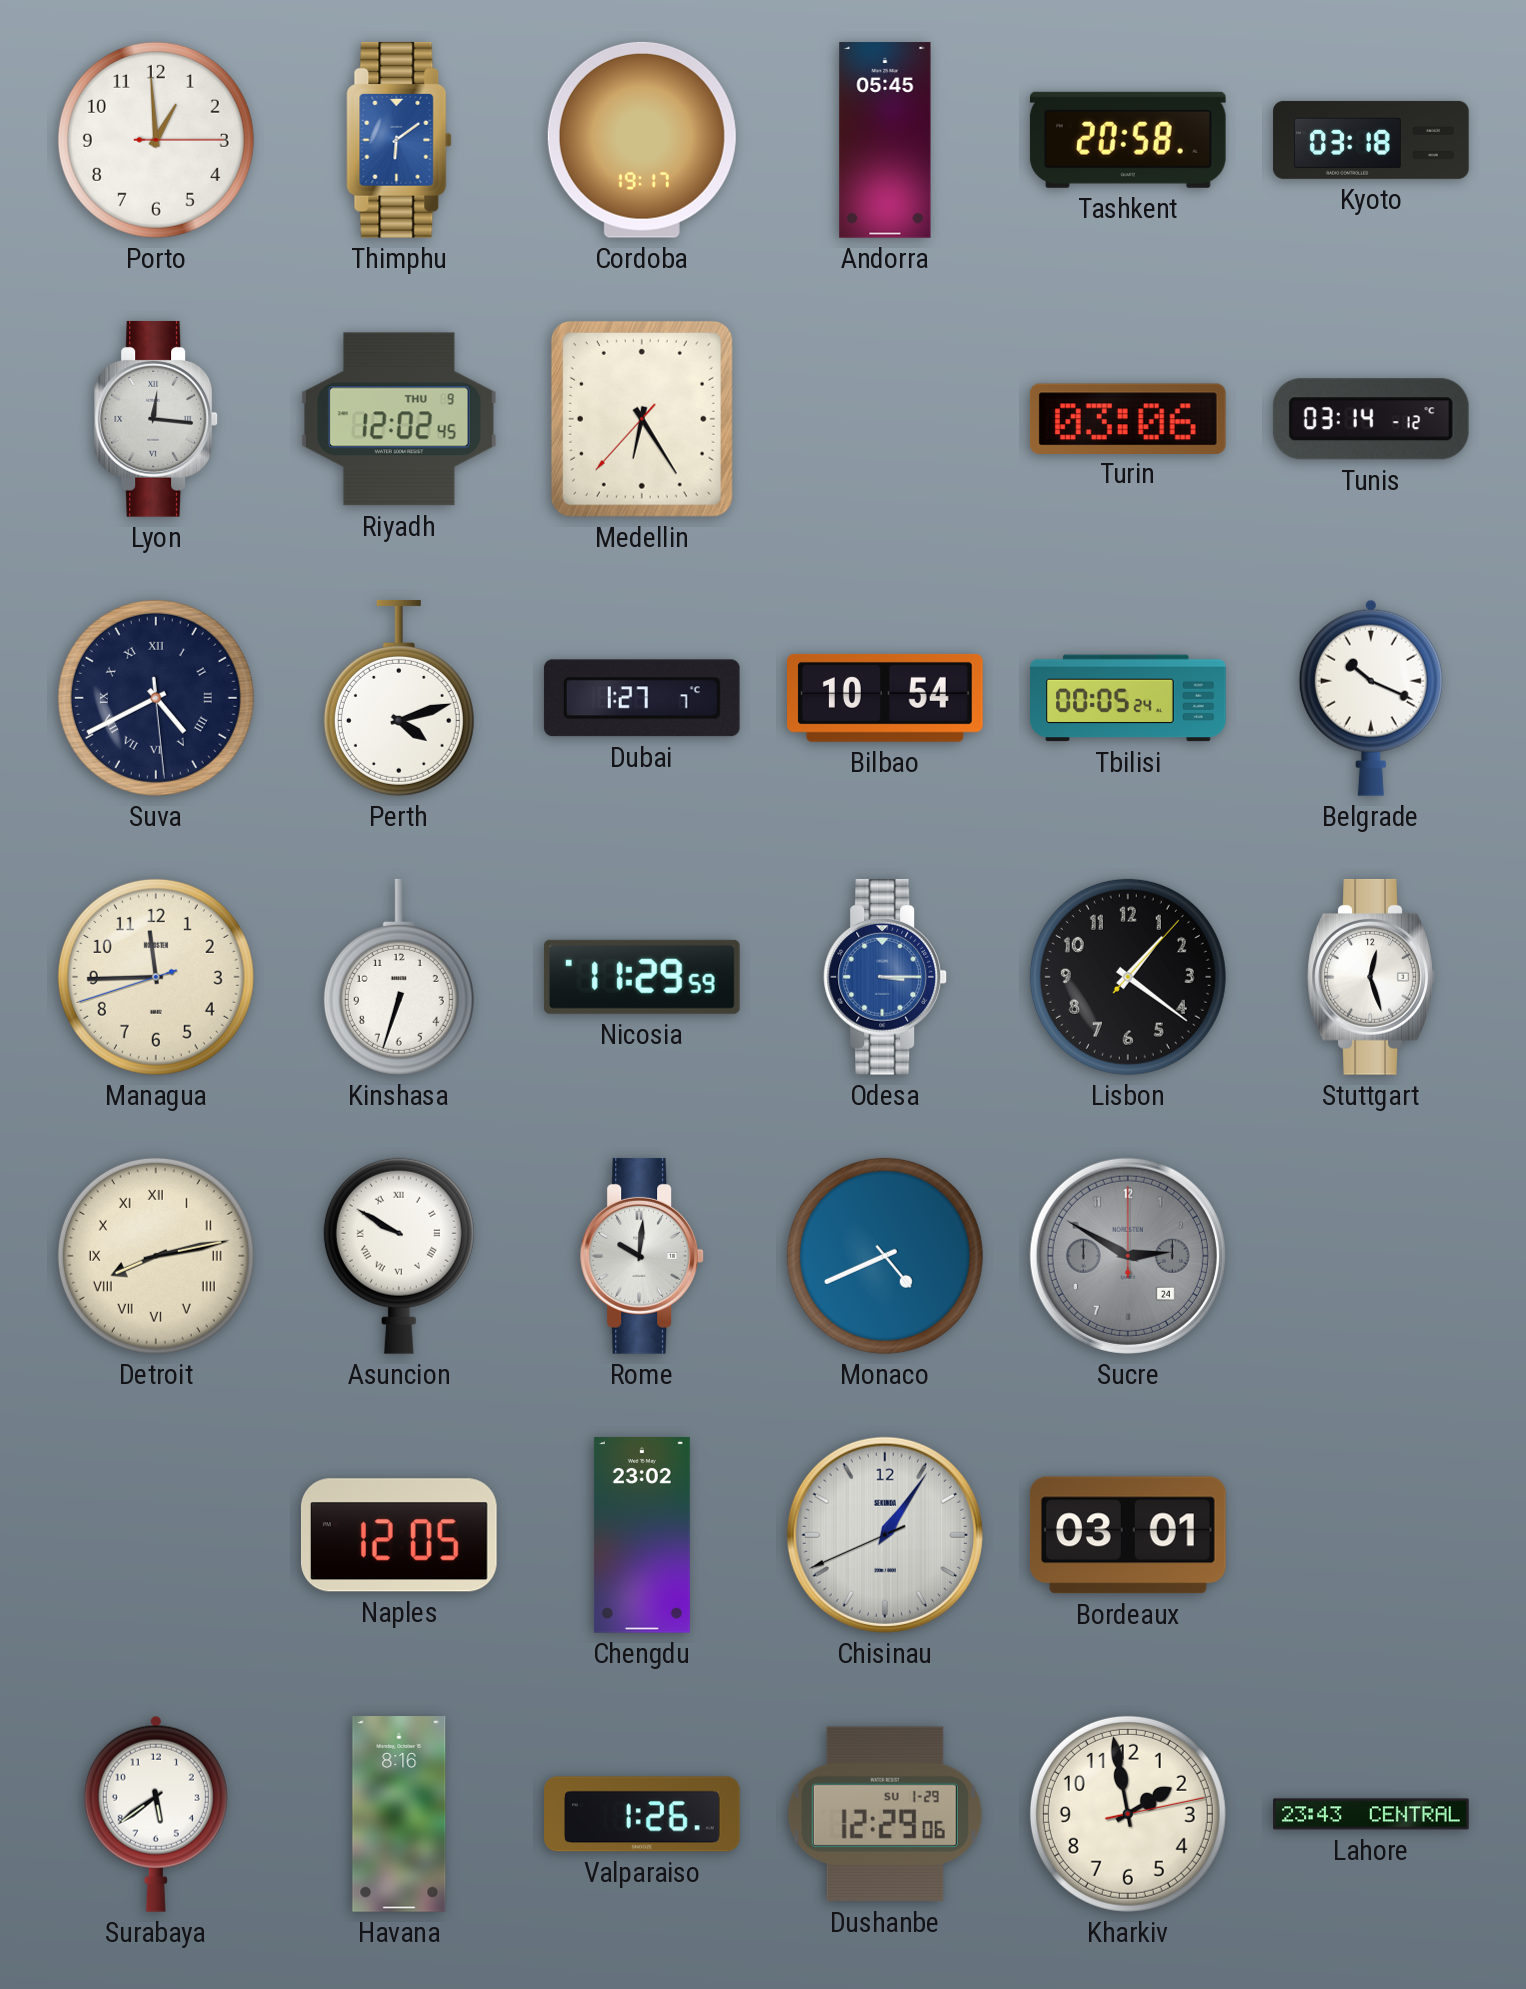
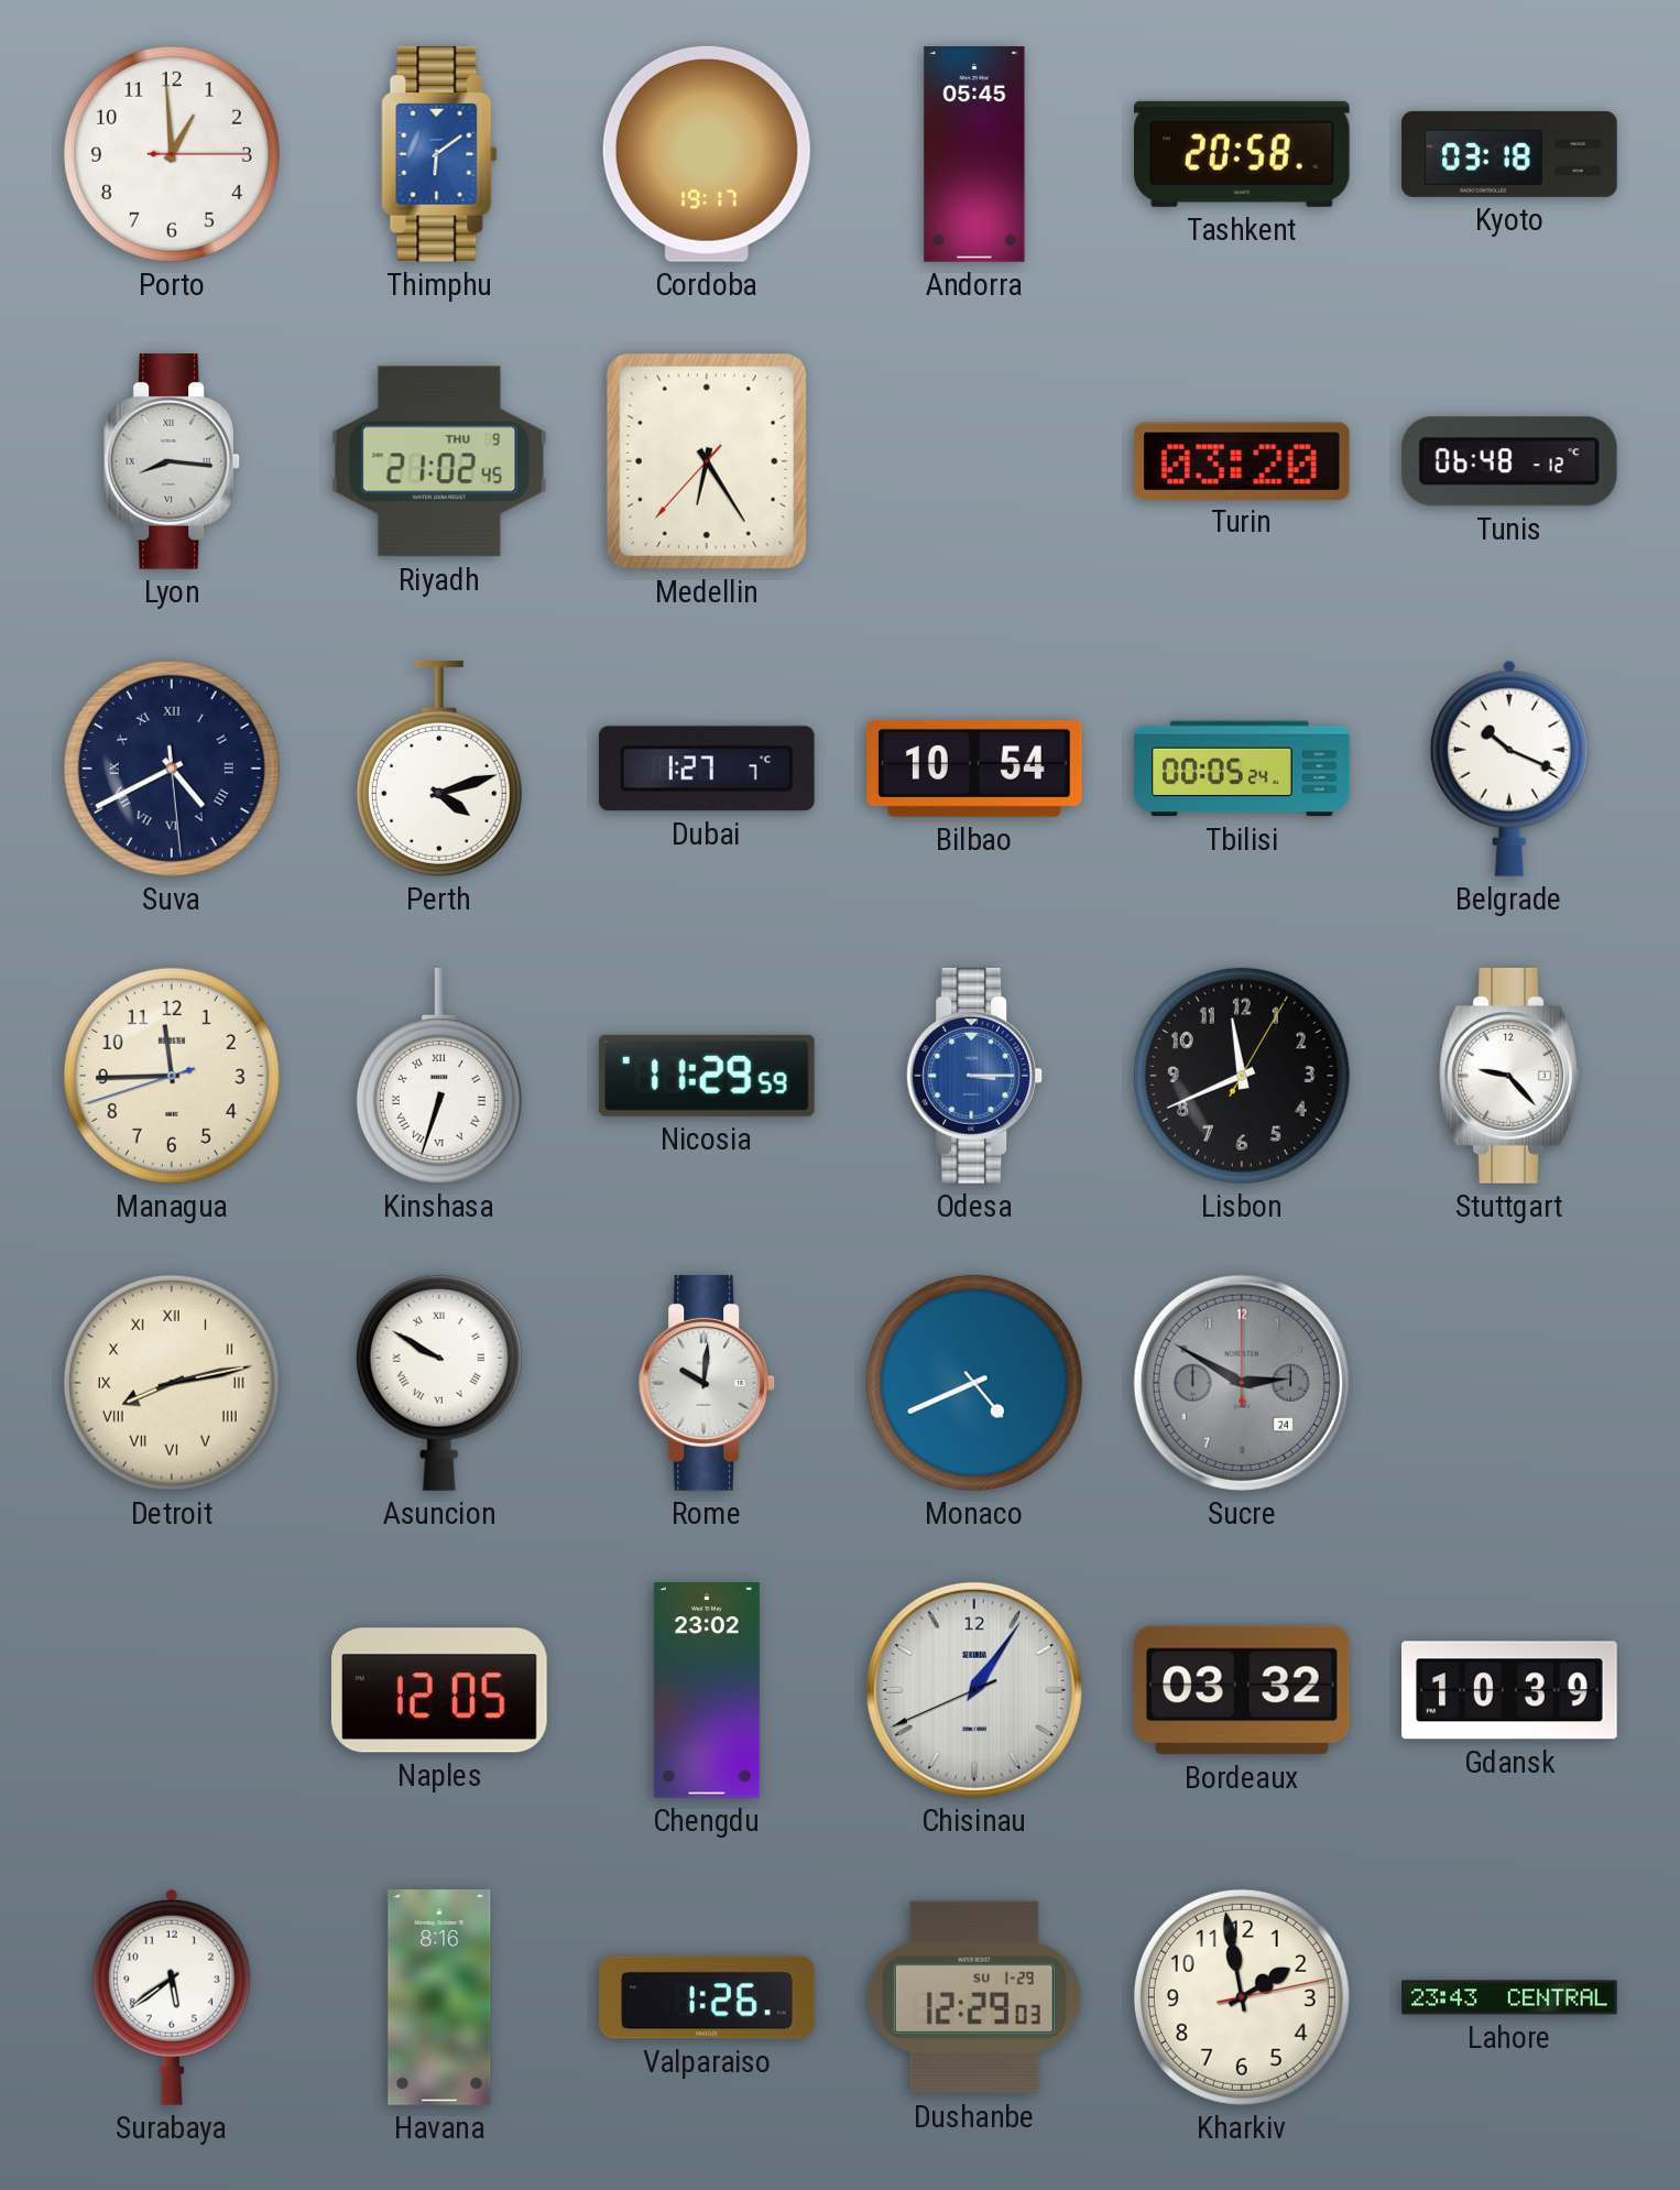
Lyon: 12:16 -> 8:16
Riyadh: 12:02 -> 21:02
Turin: 03:06 -> 03:20
Tunis: 03:14 -> 06:48
Kinshasa numerals: Arabic -> Roman
Lisbon: 1:21 -> 11:41
Stuttgart: 12:27 -> 9:23
Bordeaux: 03:01 -> 03:32
Gdansk: none -> 10:39
Dushanbe: 12:29:06 -> 12:29:03
